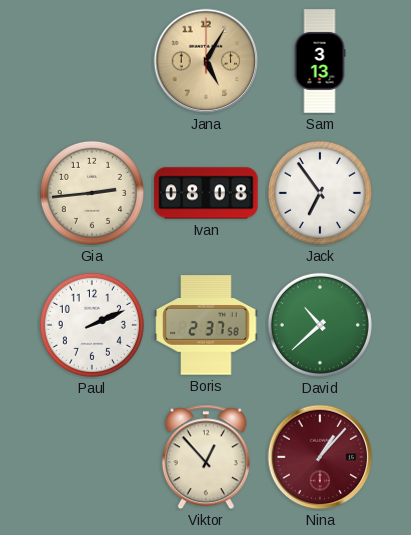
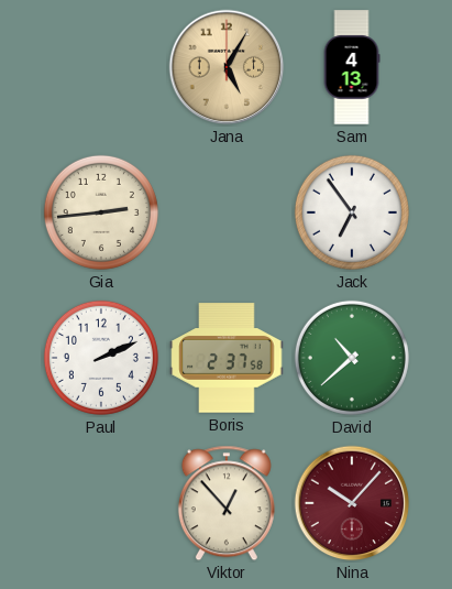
Sam: 3:13 -> 4:13
Ivan: 08:08 -> none
Nina: 1:07 -> 10:07
